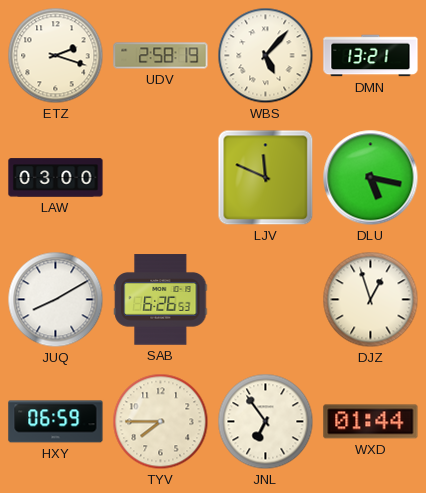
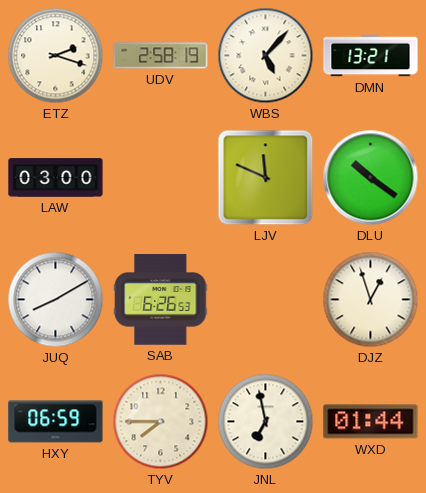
DLU: 5:17 -> 10:21
JNL: 6:54 -> 6:58
